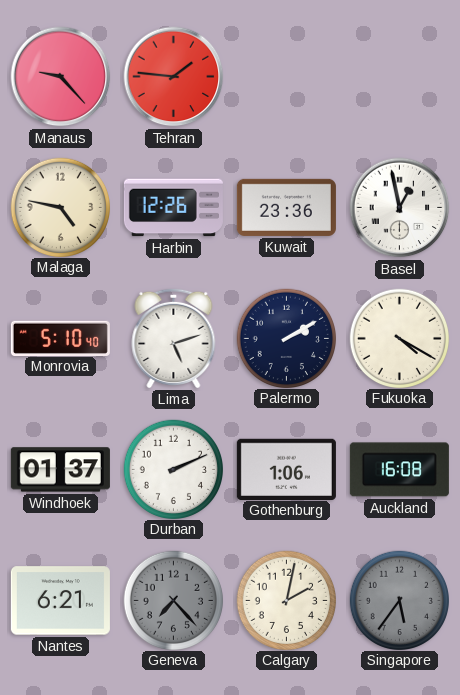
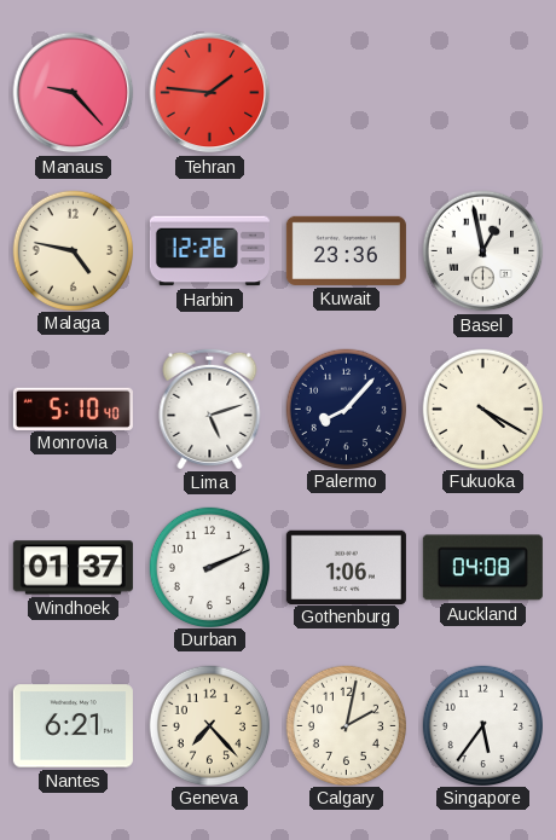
Palermo: 2:10 -> 8:07
Auckland: 16:08 -> 04:08
Geneva dial: grey -> cream
Singapore dial: grey -> white
